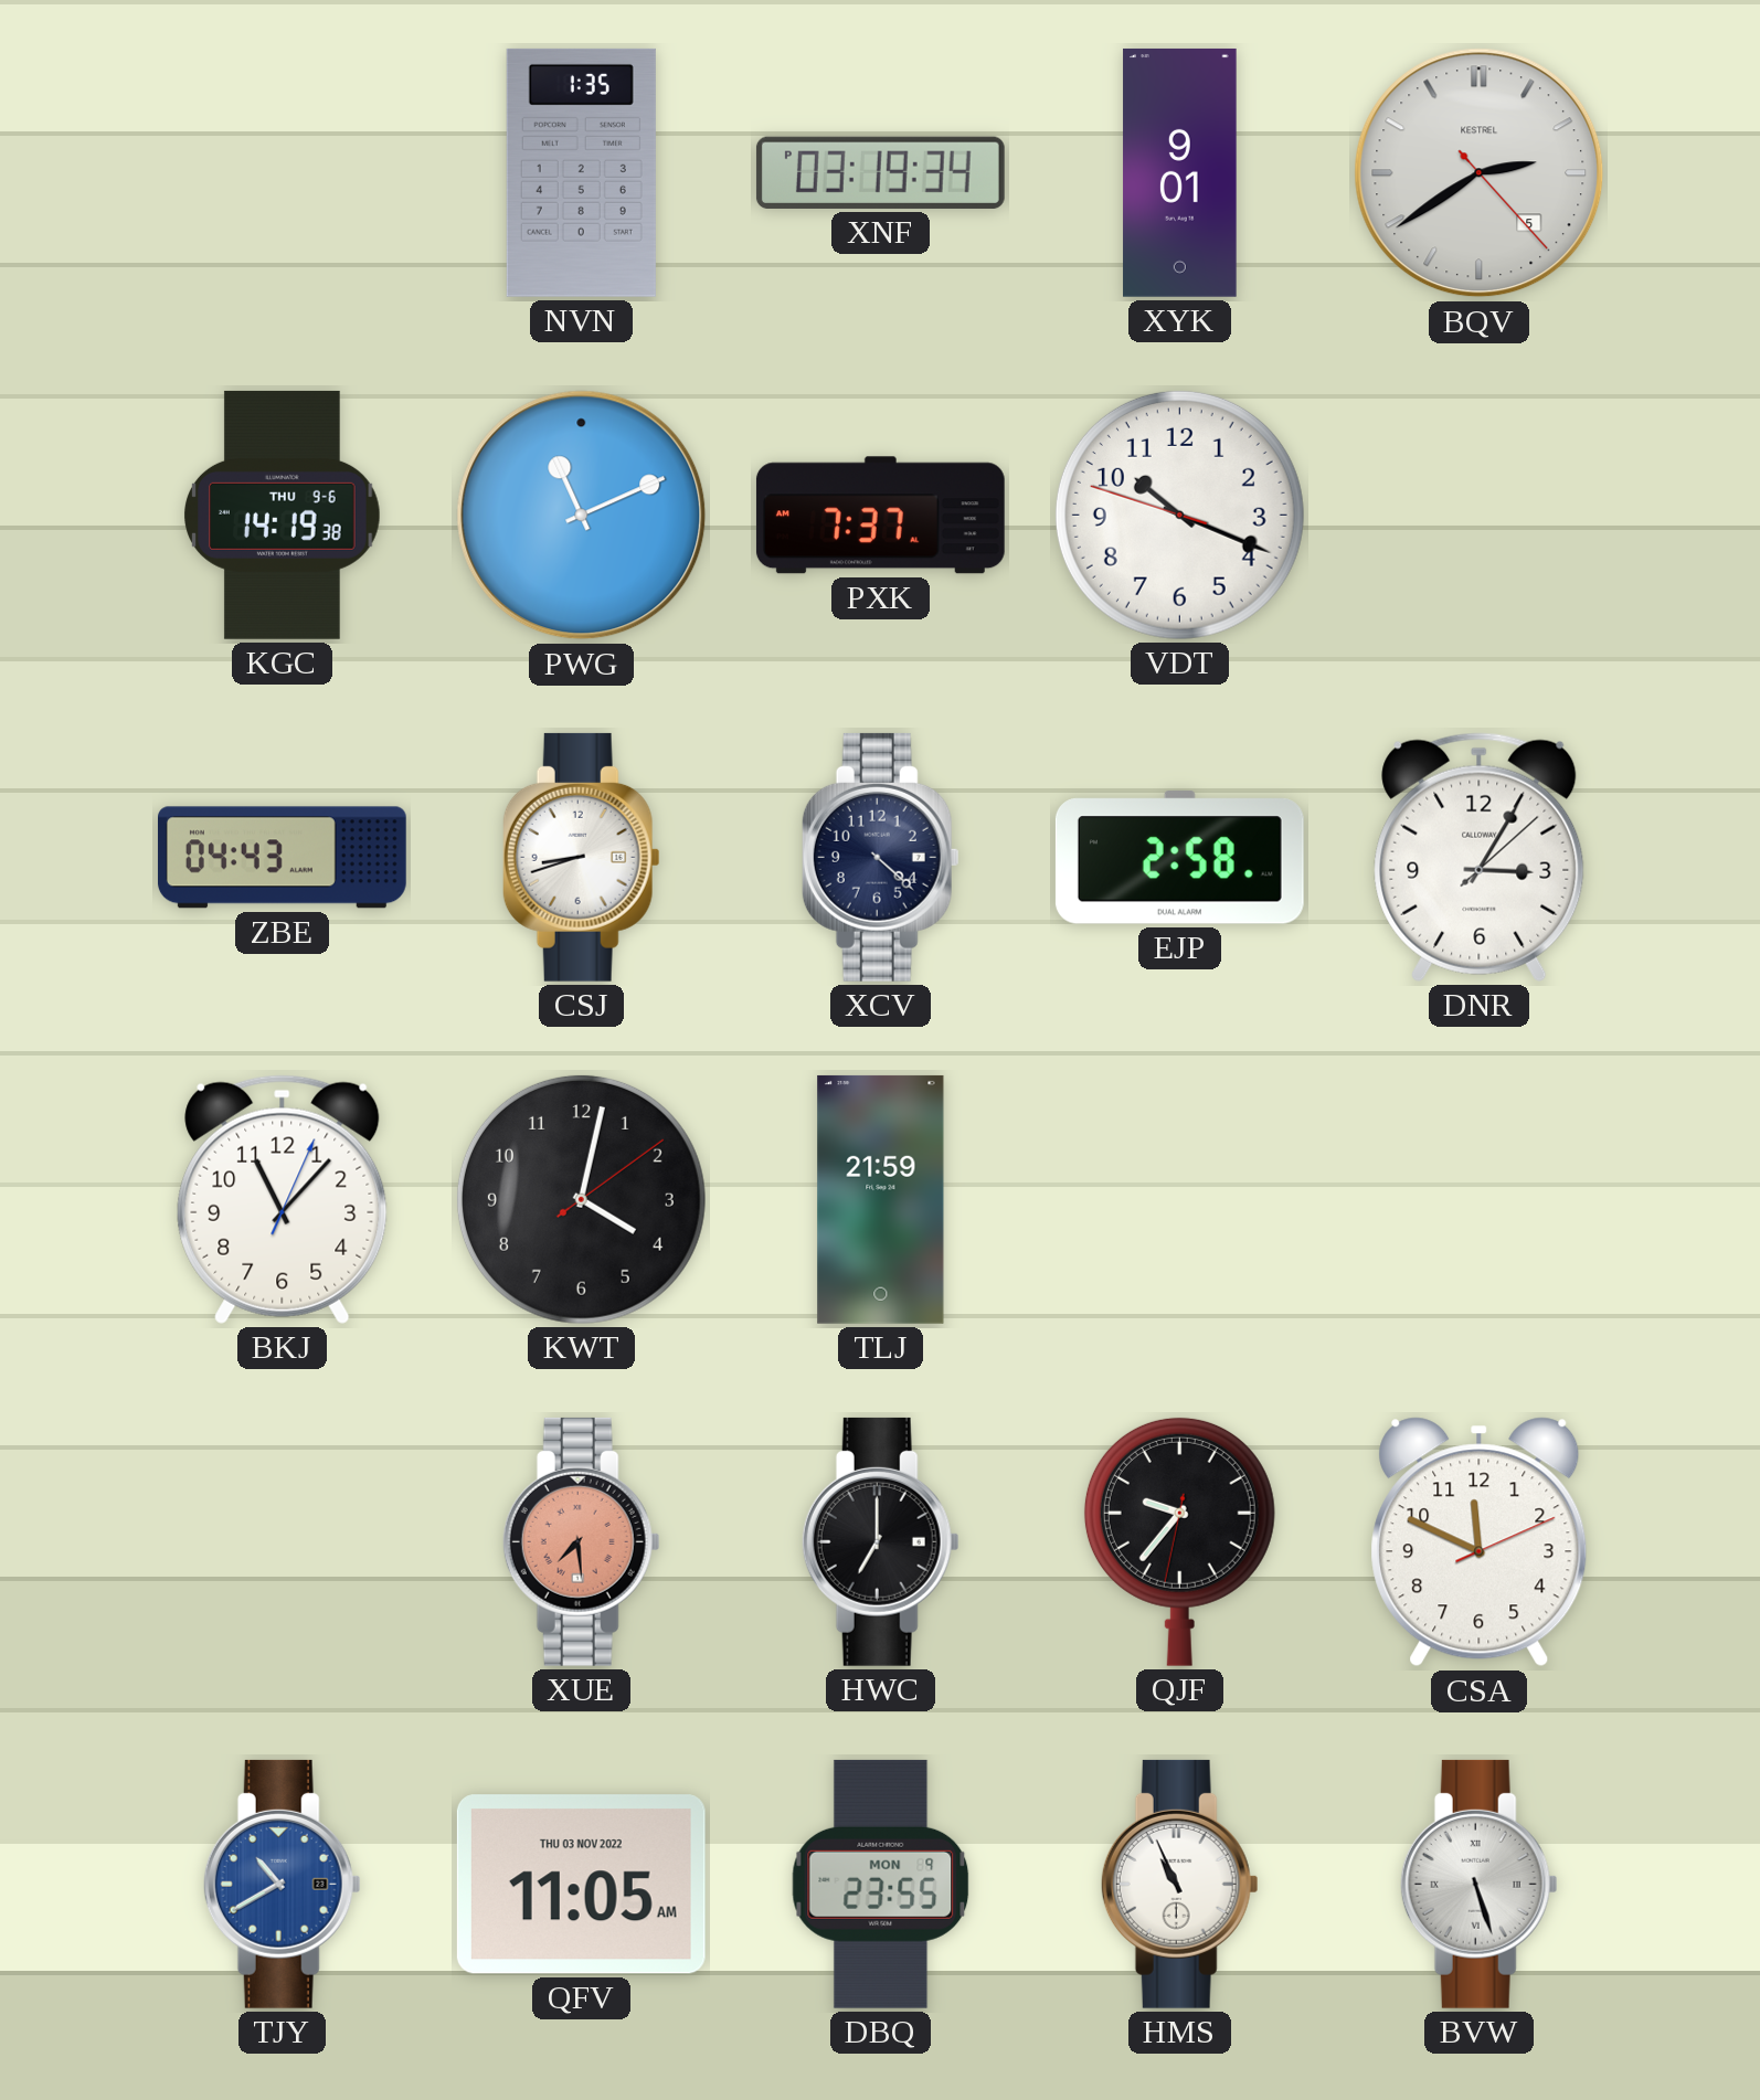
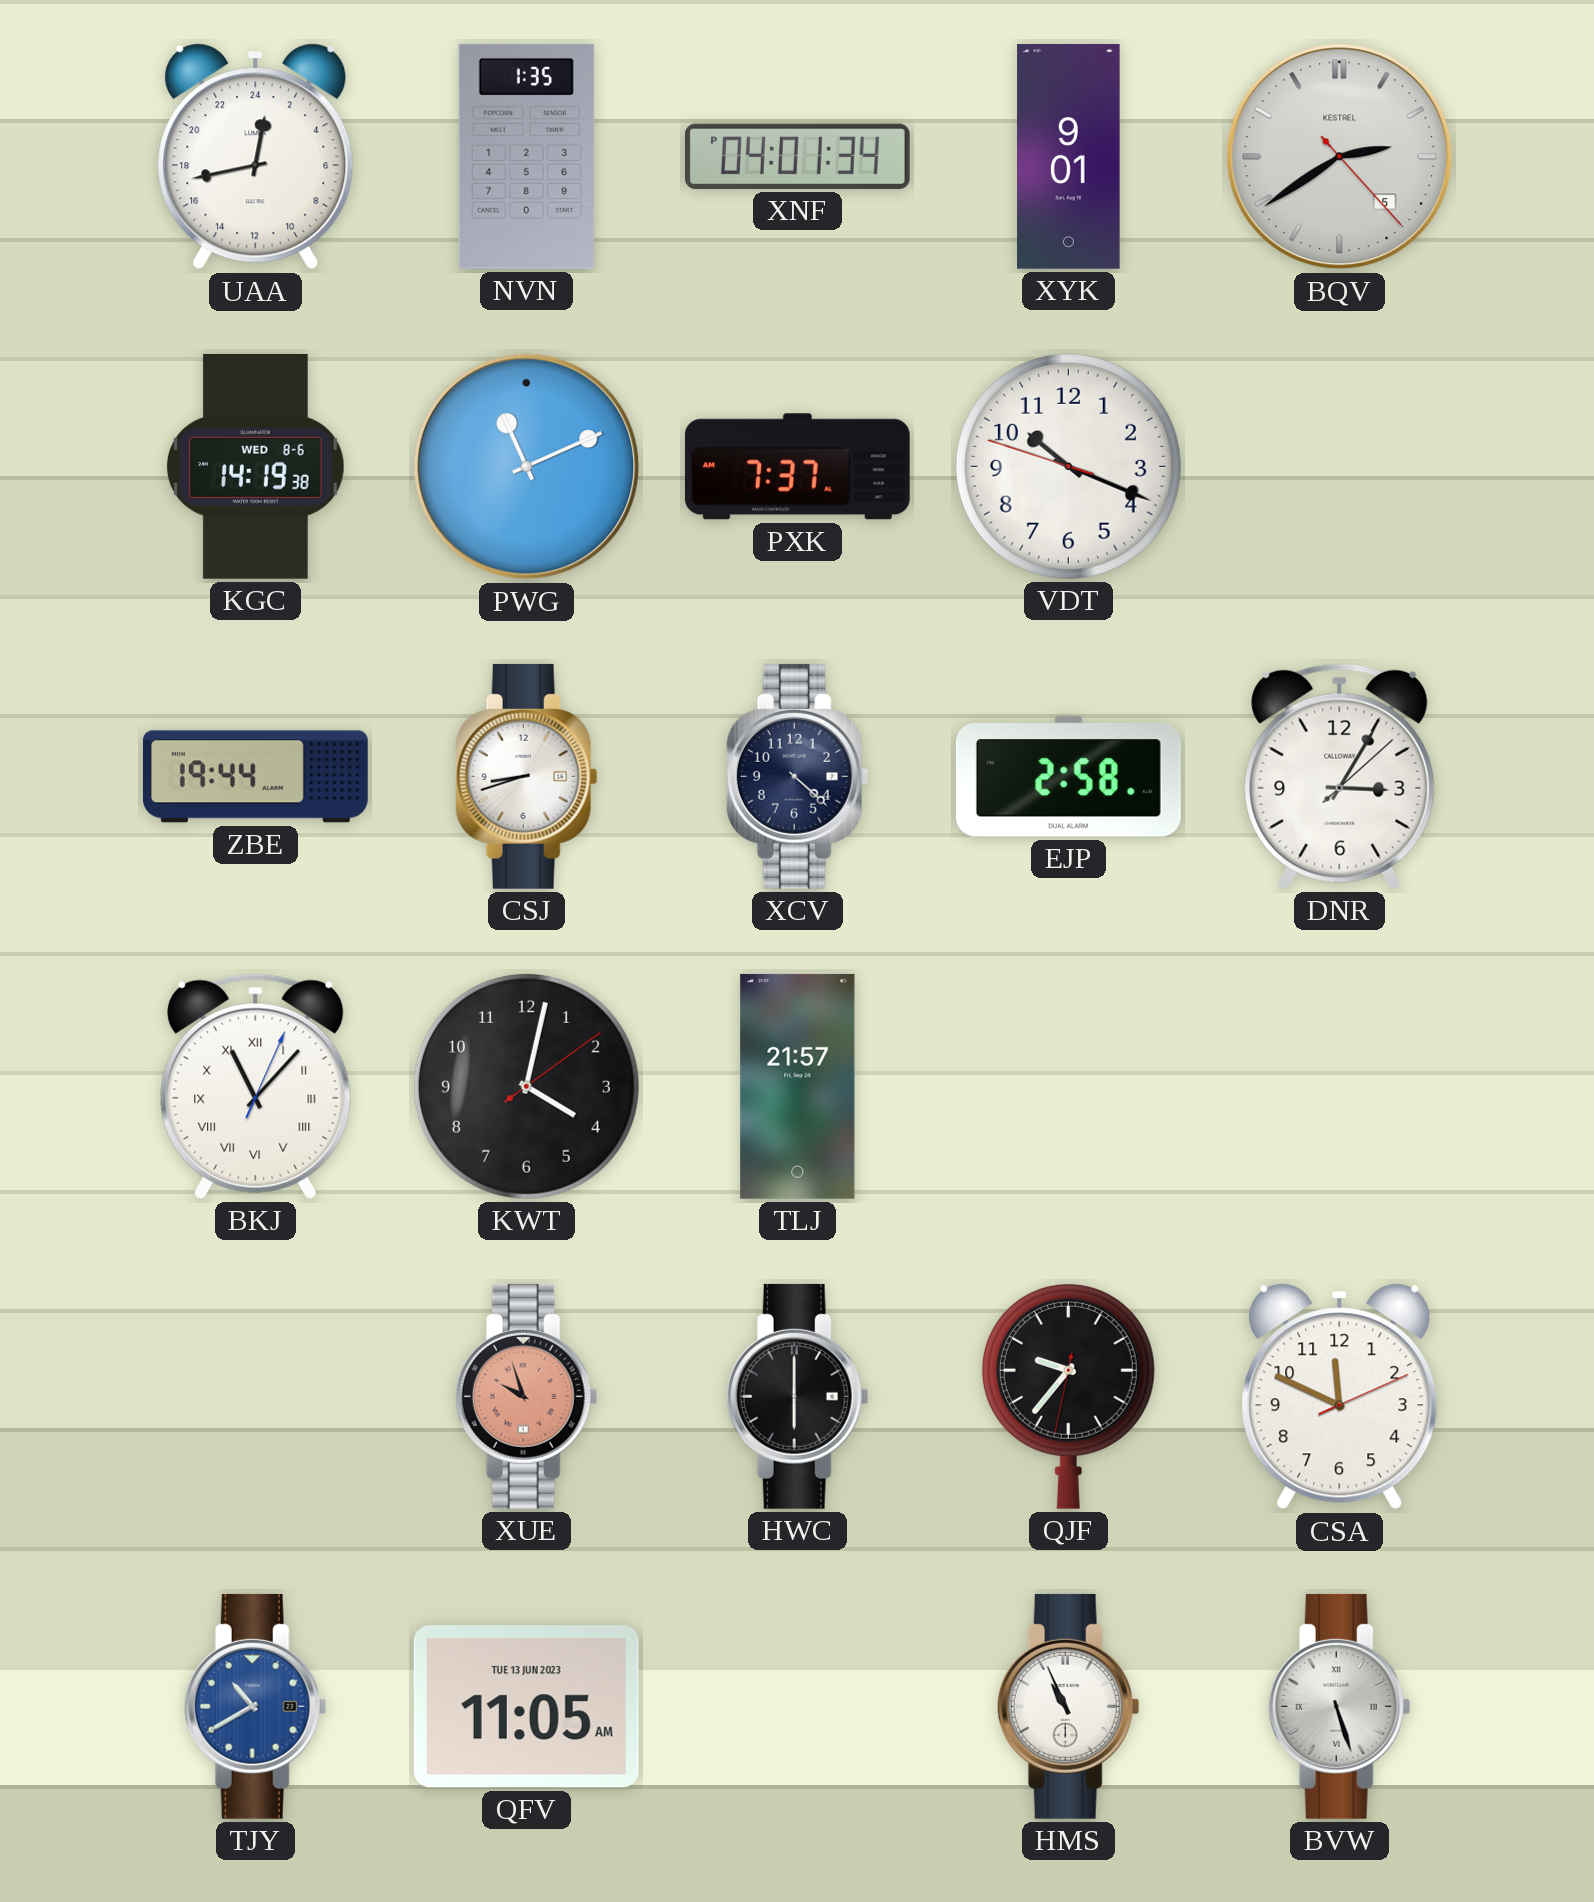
UAA: none -> 0:43
XNF: 03:19 -> 04:01
KGC date: THU 9-6 -> WED 8-6
ZBE: 04:43 -> 19:44
BKJ numerals: Arabic -> Roman
TLJ: 21:59 -> 21:57
XUE: 7:29 -> 9:57
HWC: 7:00 -> 6:00
QFV date: THU 03 NOV 2022 -> TUE 13 JUN 2023
DBQ: 23:55 -> none
